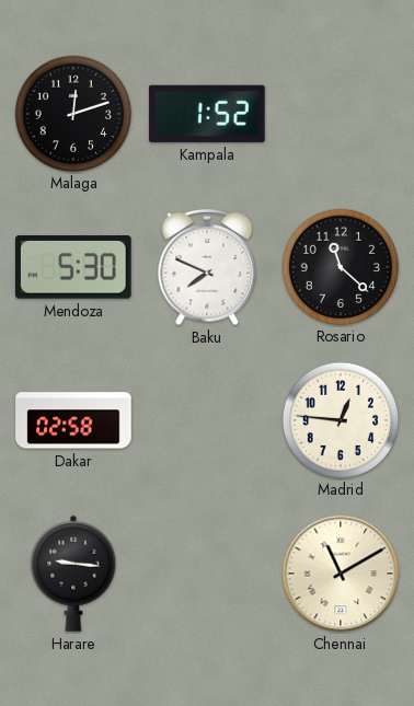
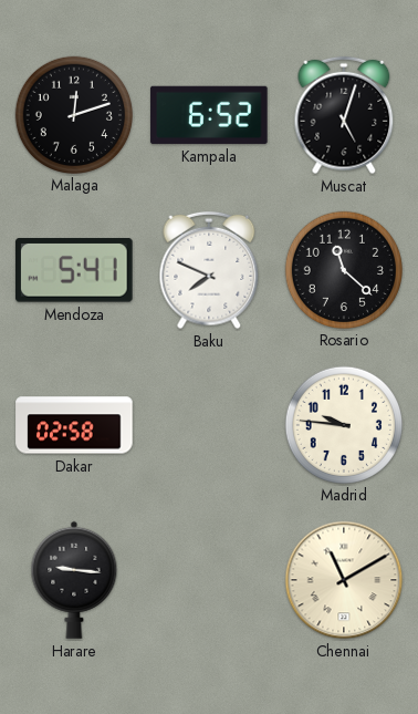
Kampala: 1:52 -> 6:52
Muscat: none -> 5:03
Mendoza: 5:30 -> 5:41
Madrid: 12:46 -> 9:46
